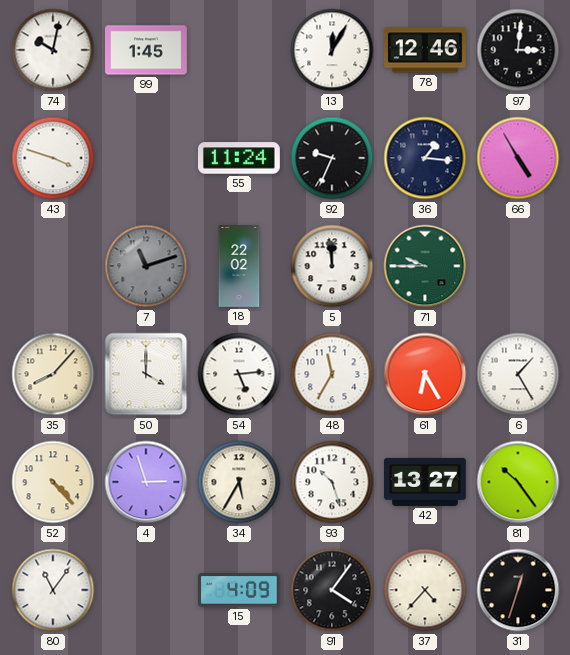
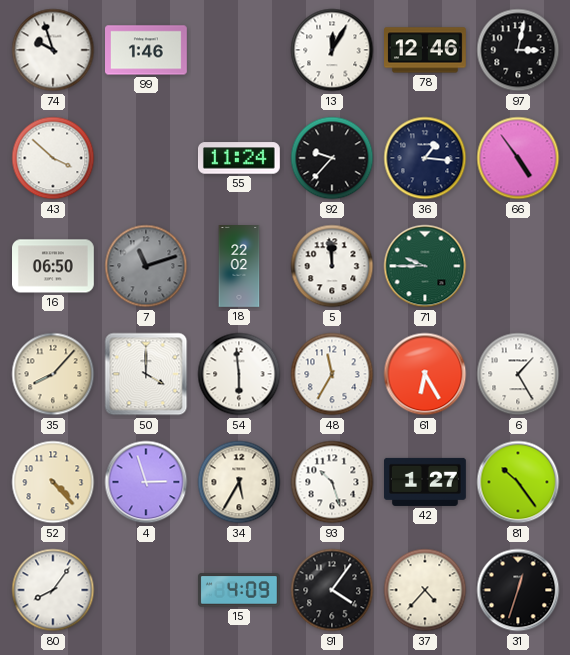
74: 10:02 -> 9:57
99: 1:45 -> 1:46
97: 3:01 -> 3:02
43: 3:48 -> 3:52
92: 9:34 -> 9:37
66: 4:55 -> 4:54
16: none -> 06:50
54: 5:14 -> 5:59
42: 13:27 -> 1:27
80: 11:06 -> 8:06
